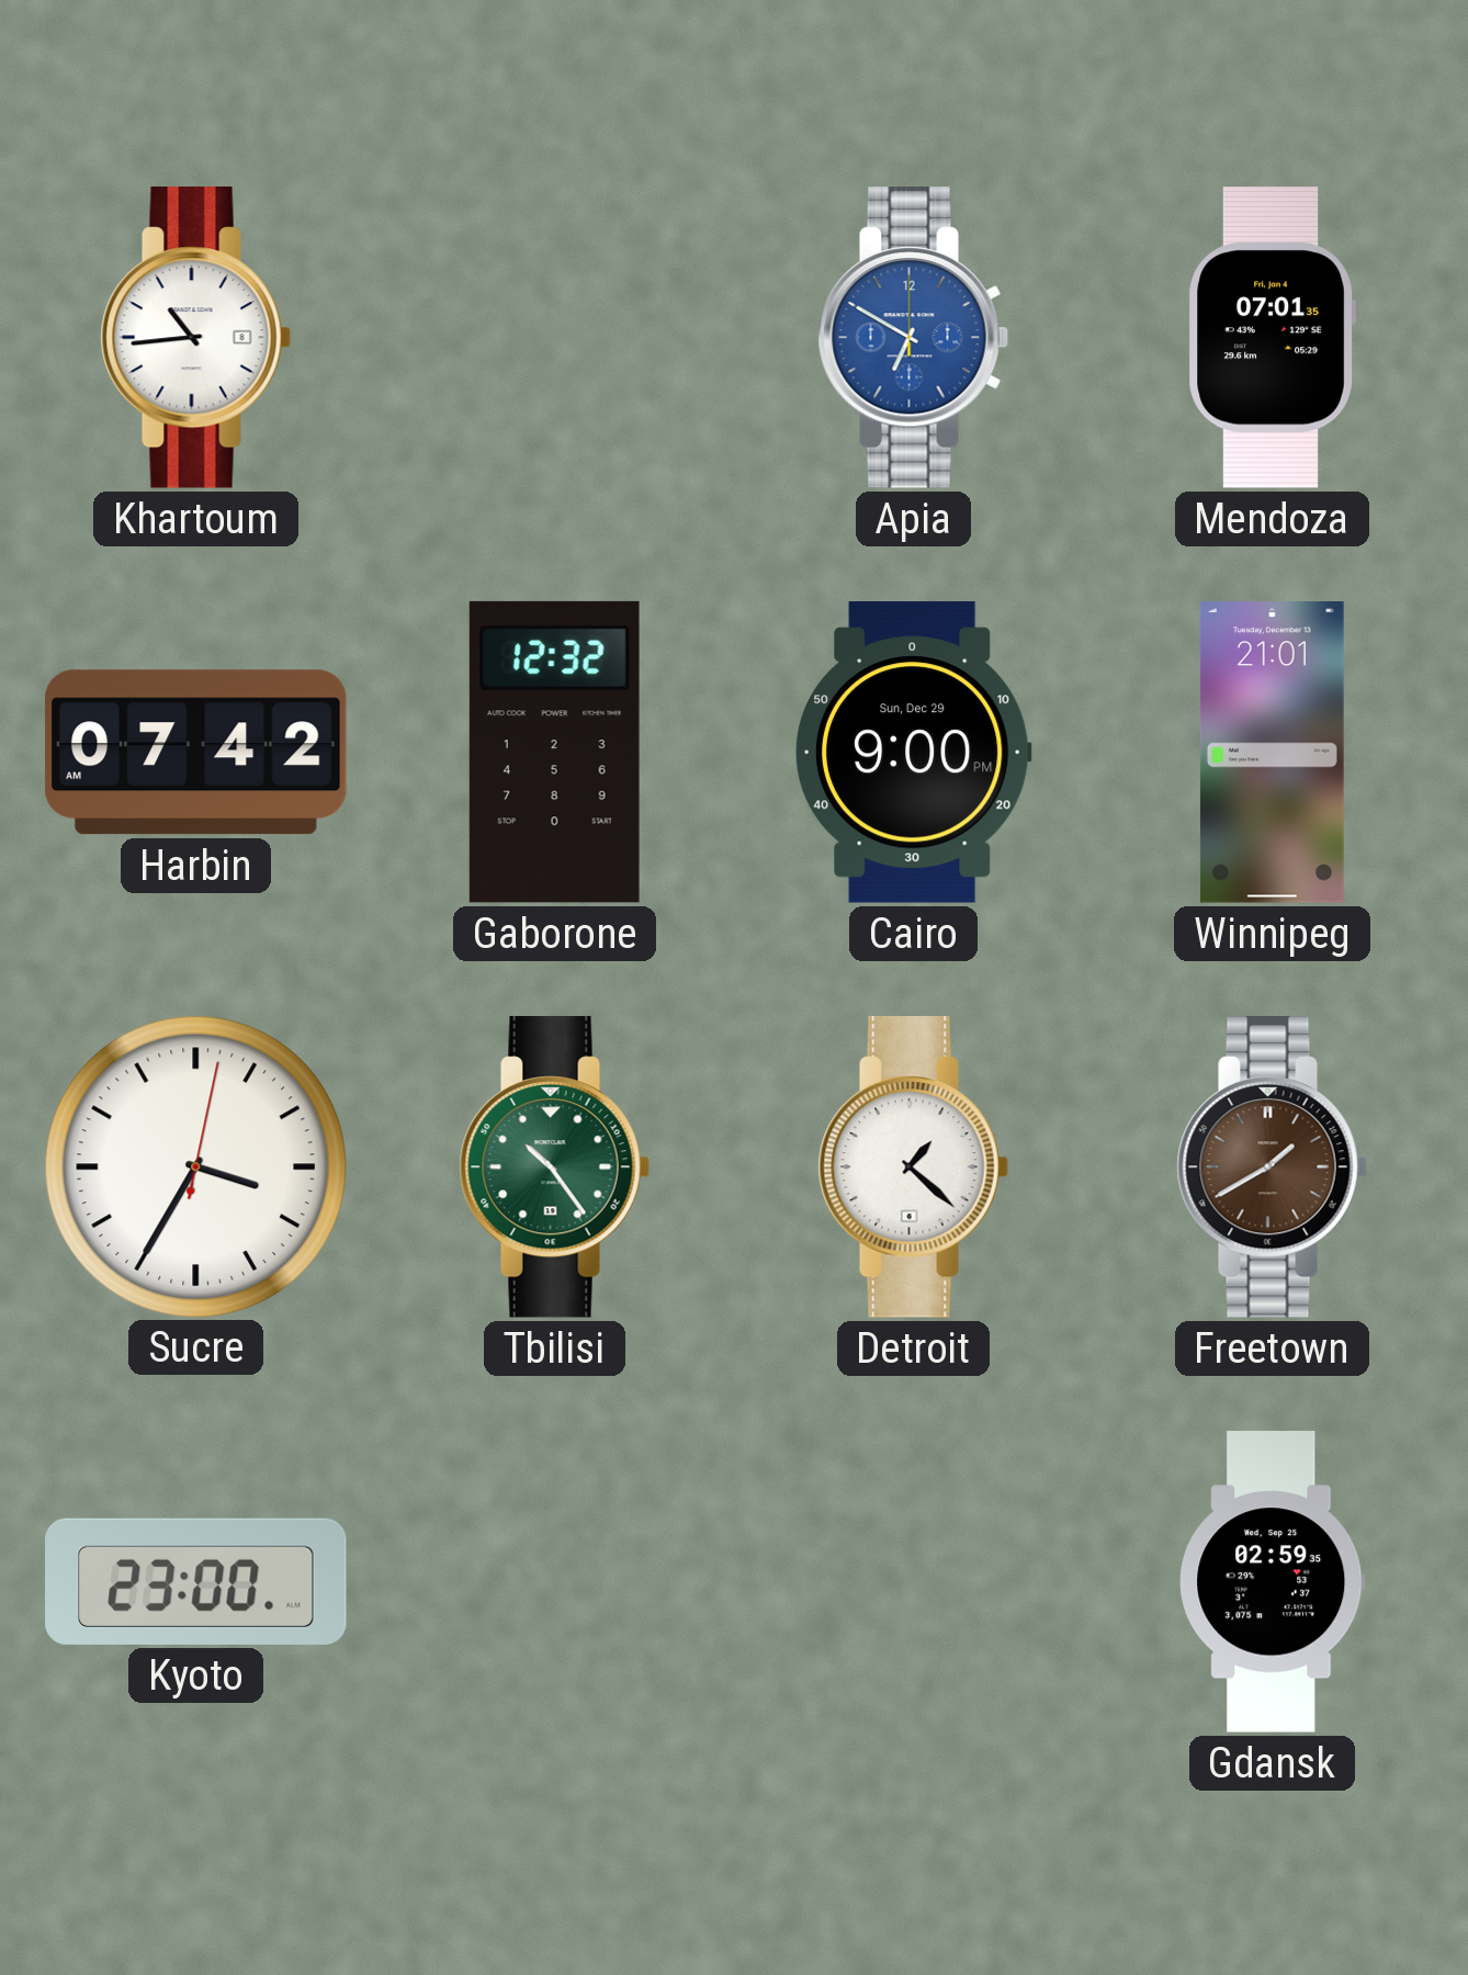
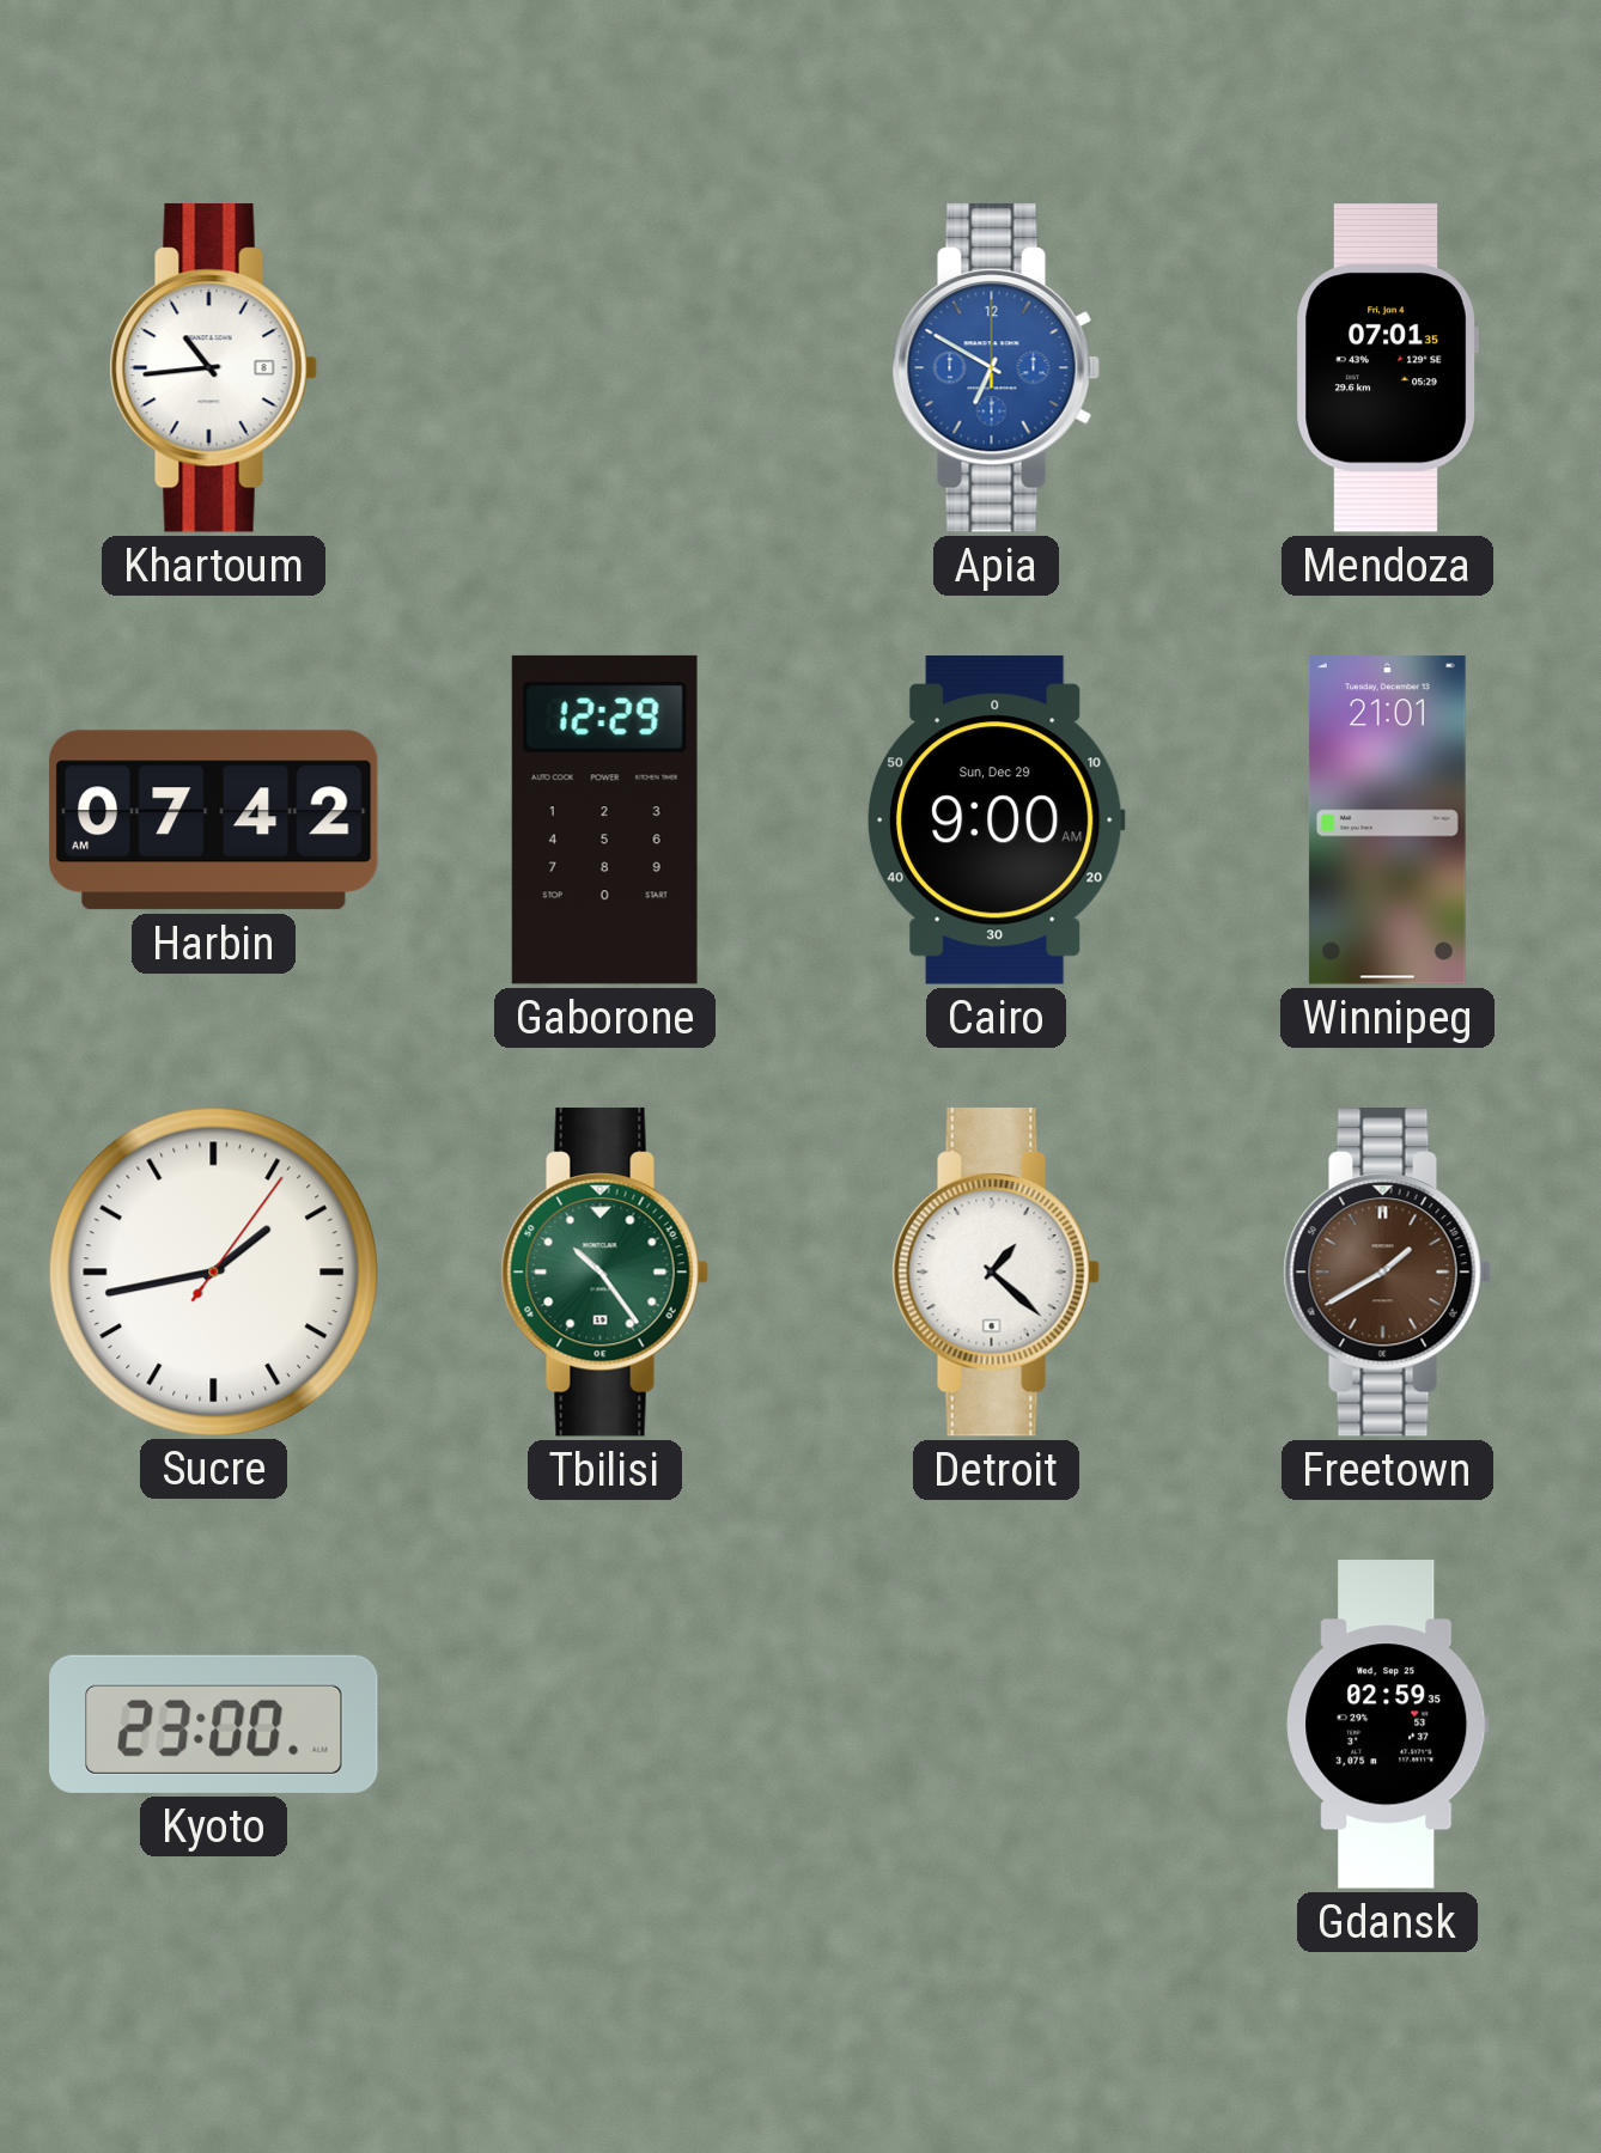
Gaborone: 12:32 -> 12:29
Cairo: 9:00 PM -> 9:00 AM
Sucre: 3:35 -> 1:43
